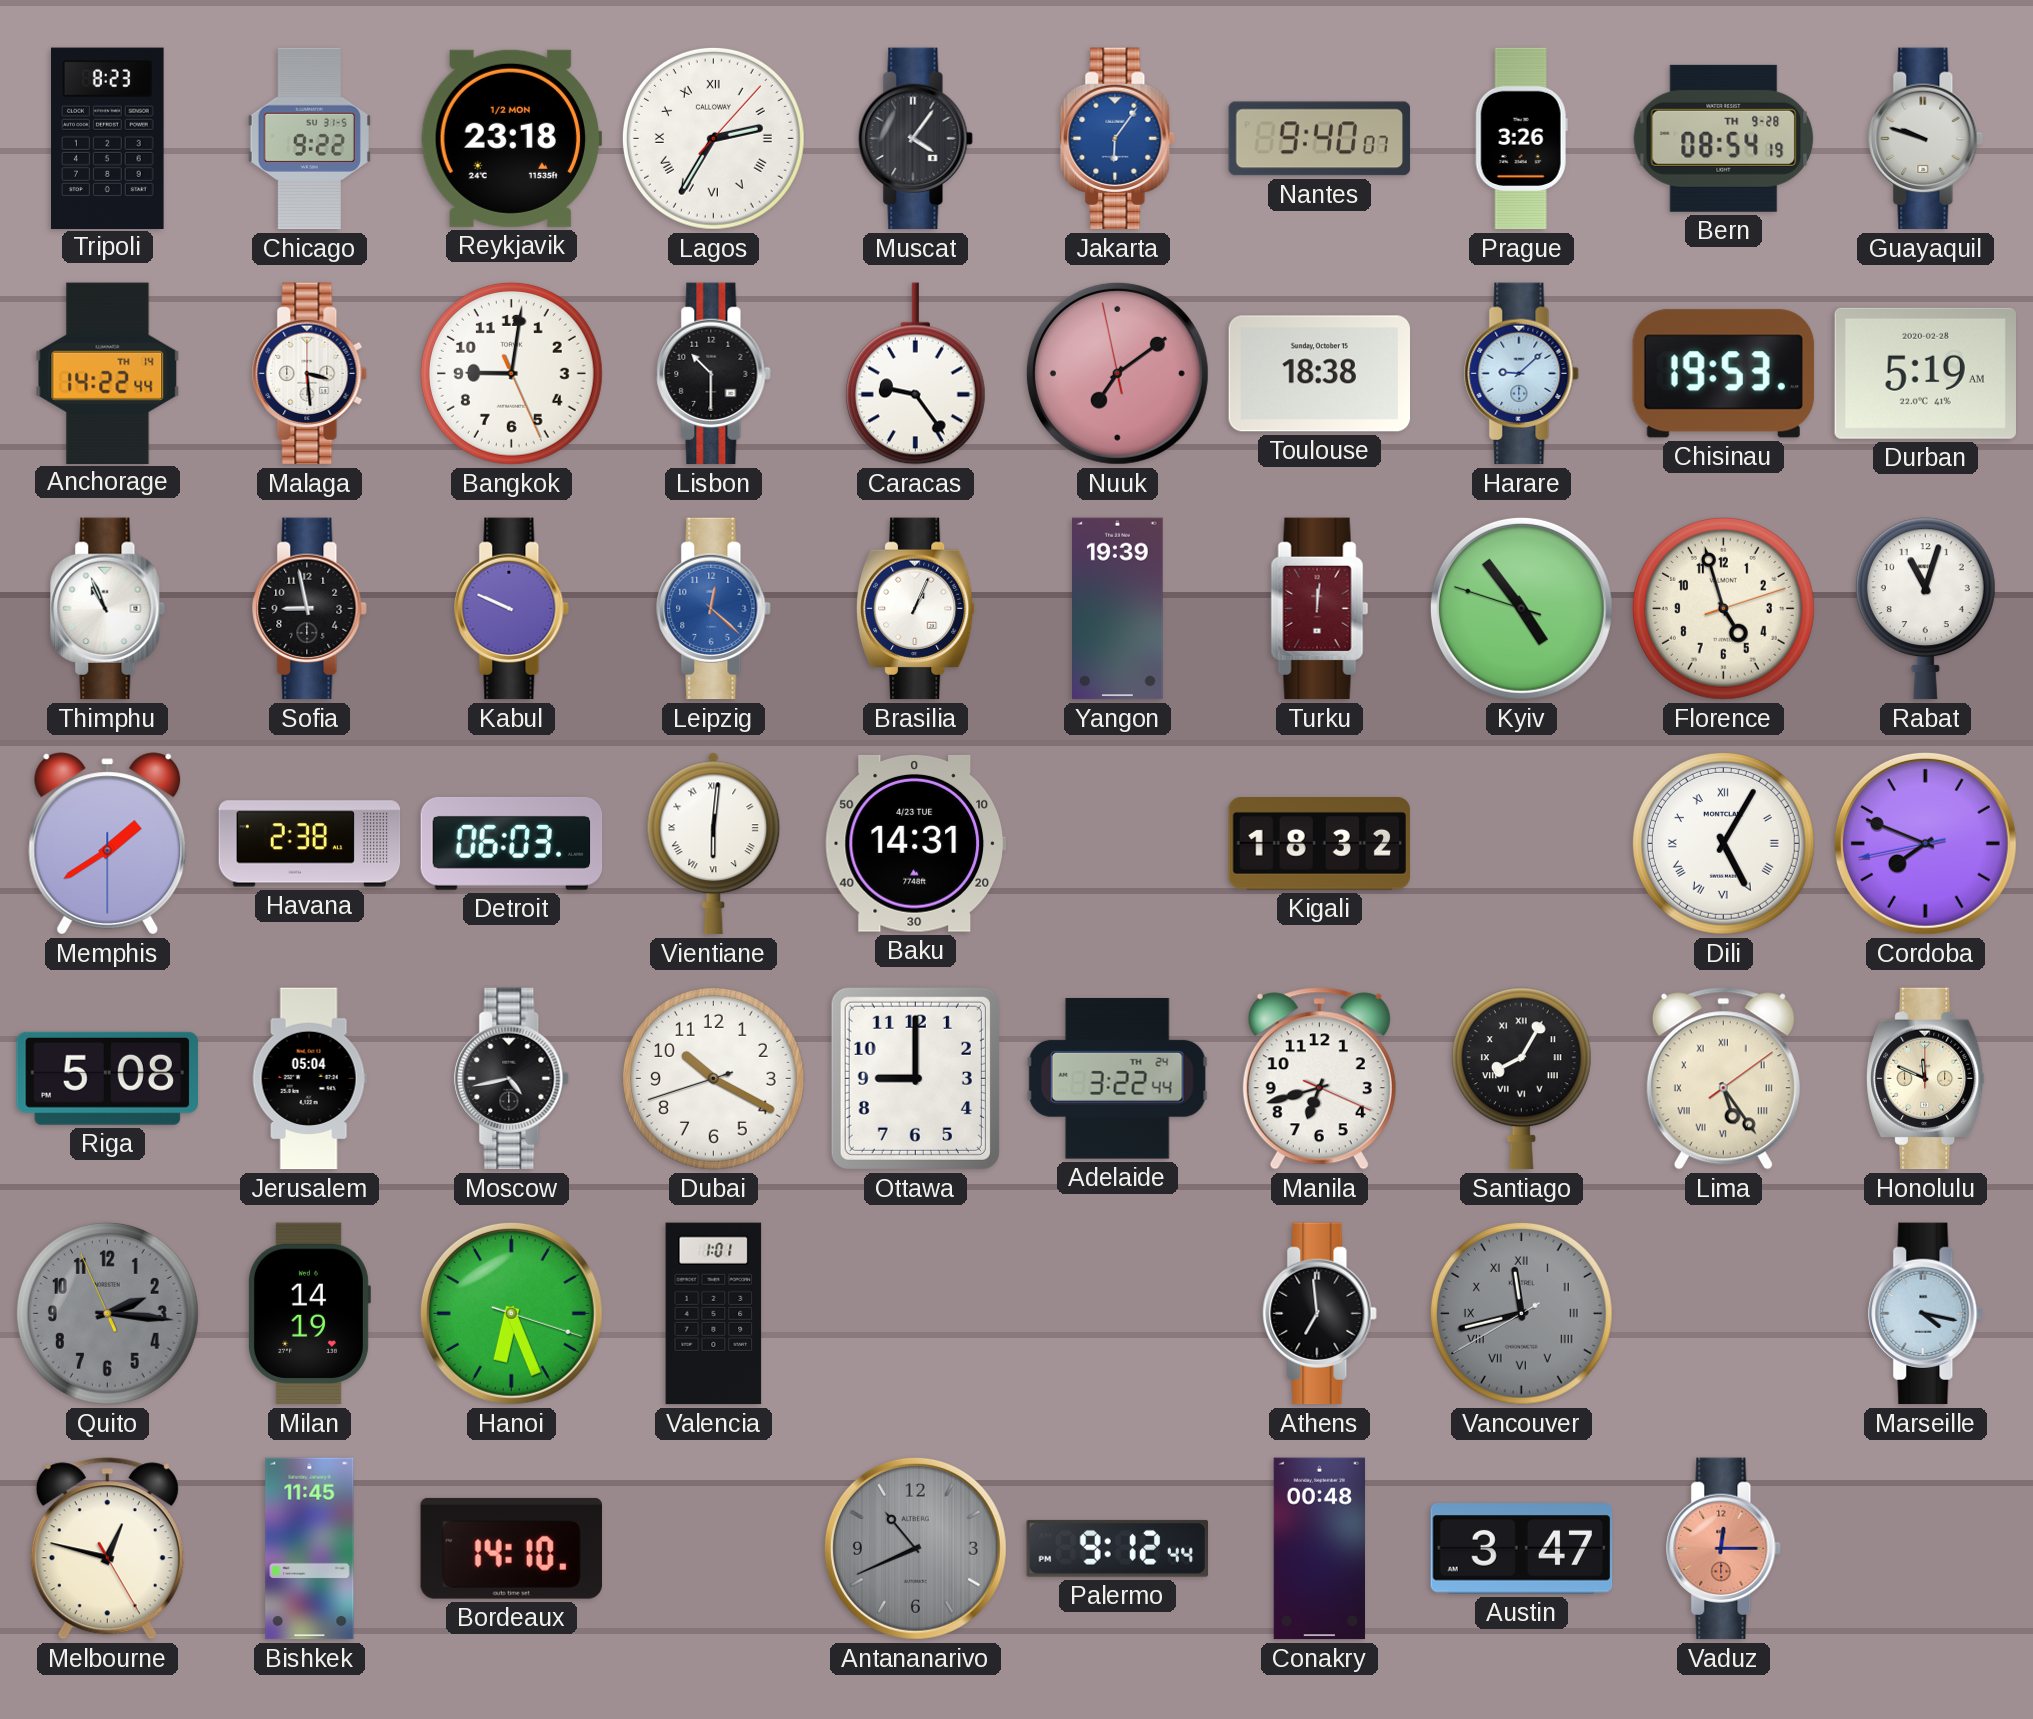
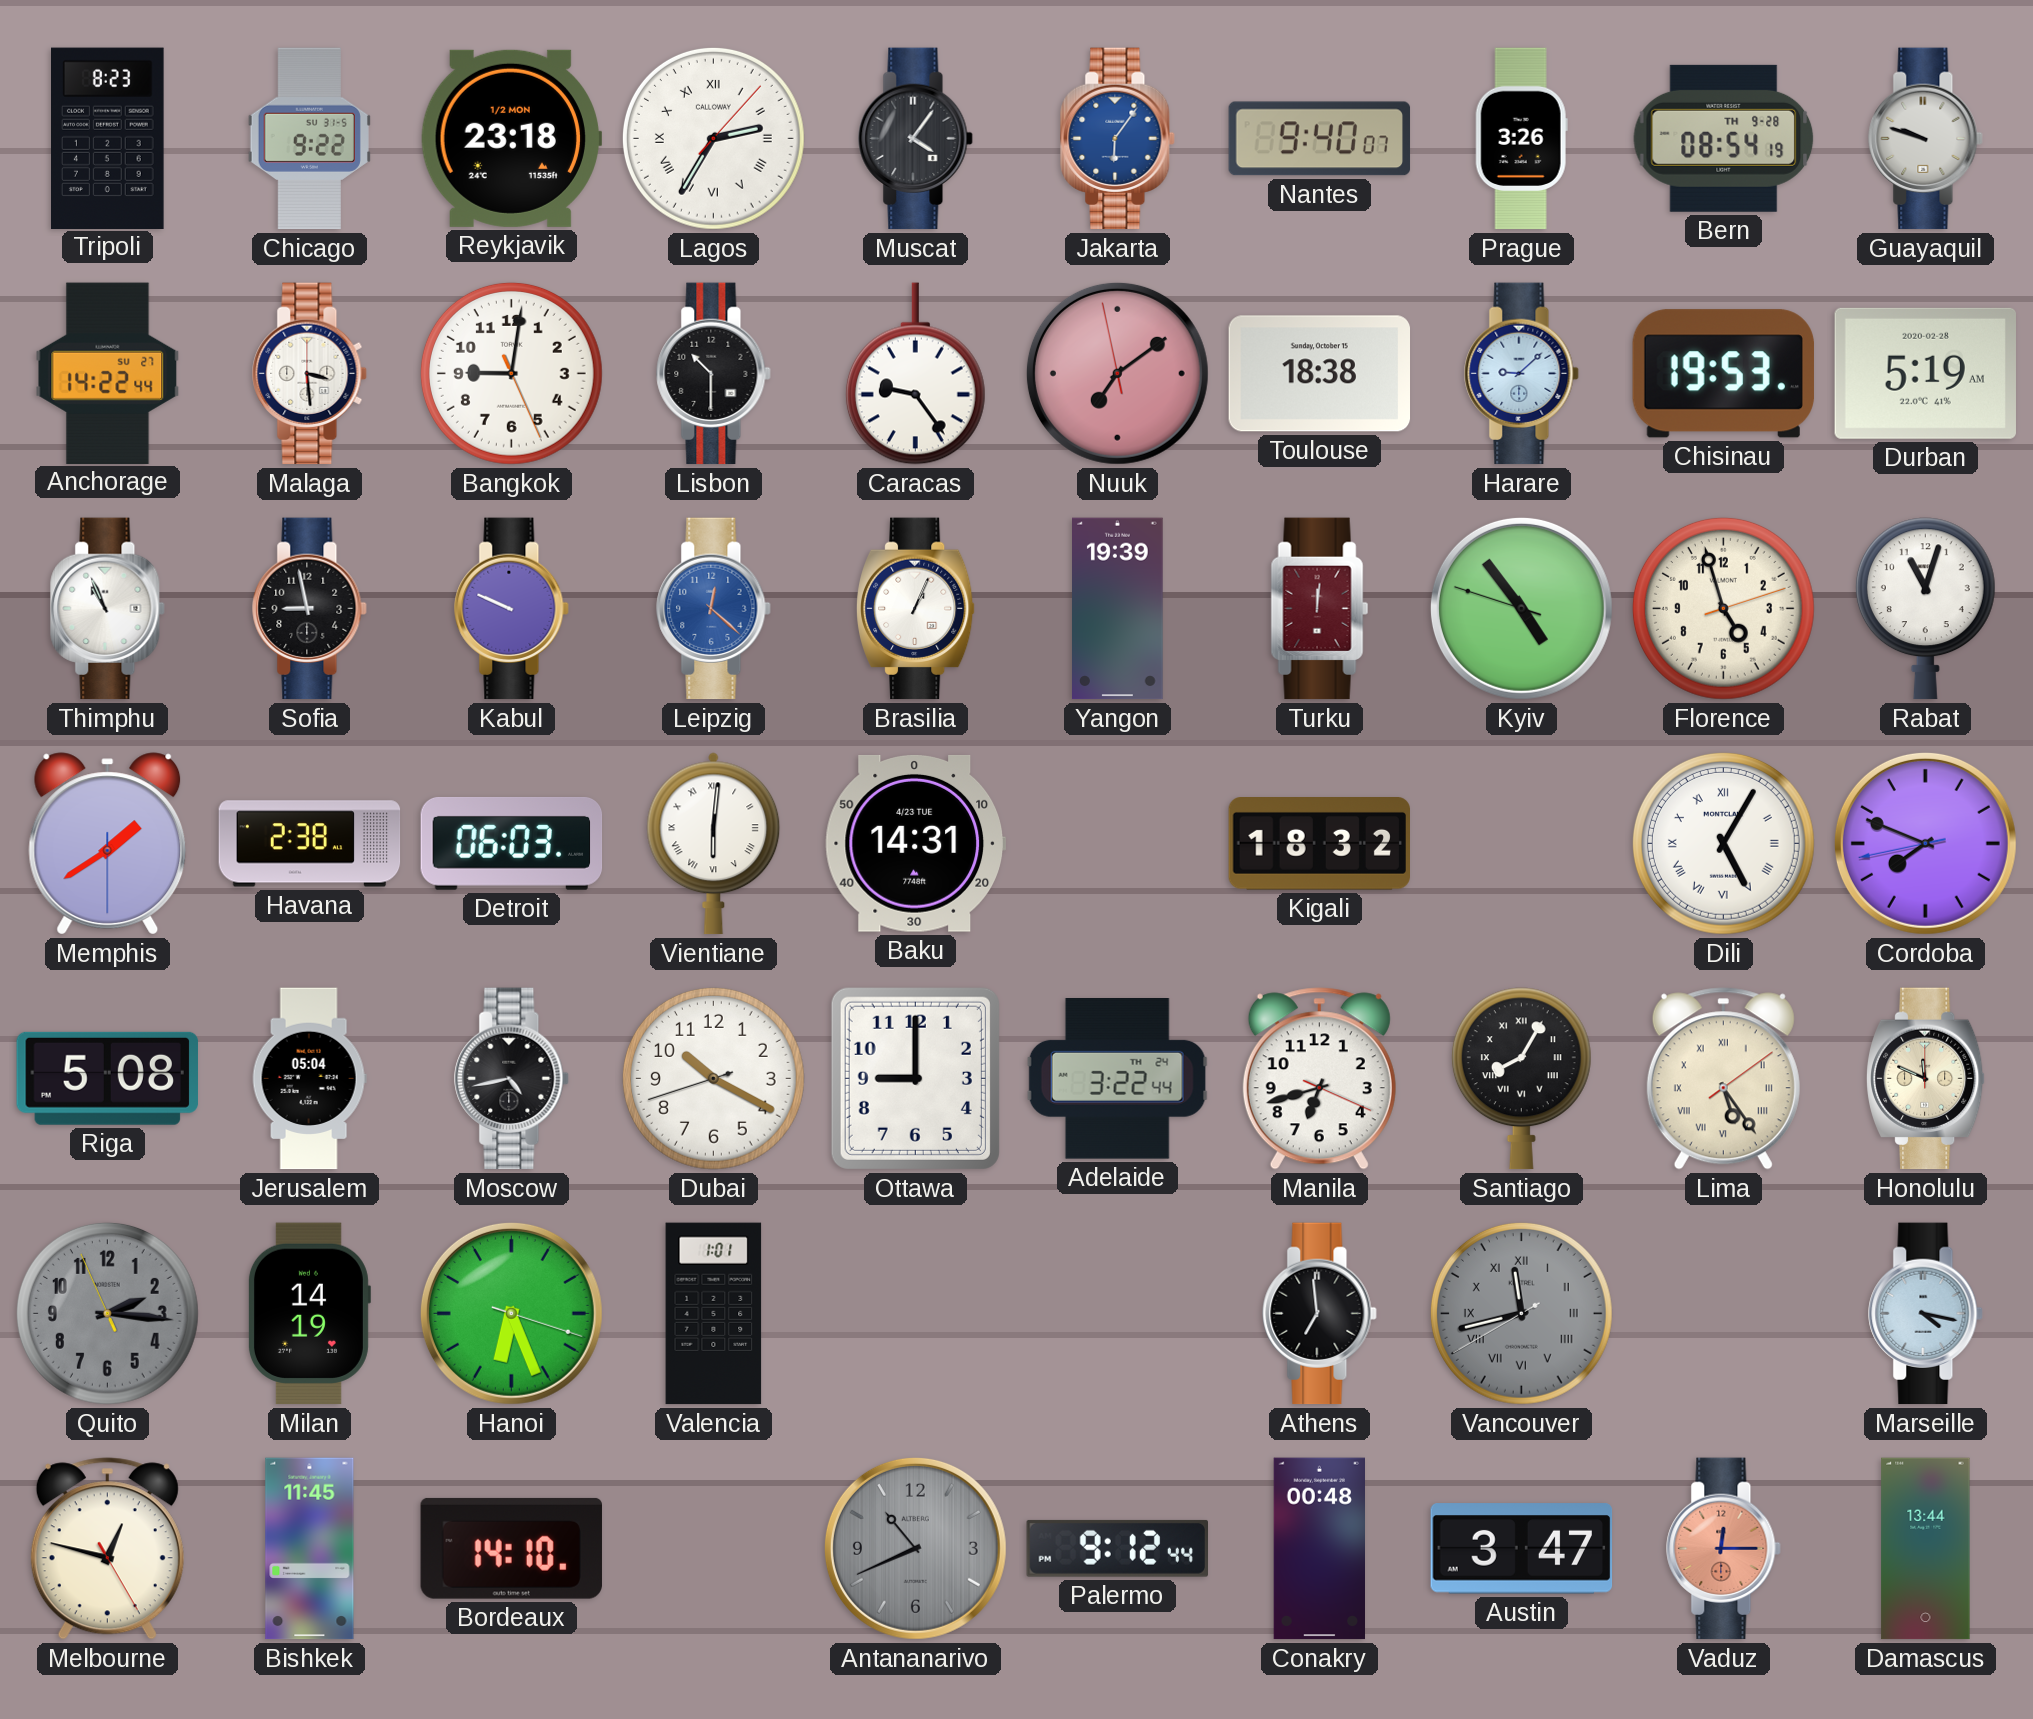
Anchorage date: TH 14 -> SU 27
Damascus: none -> 13:44
